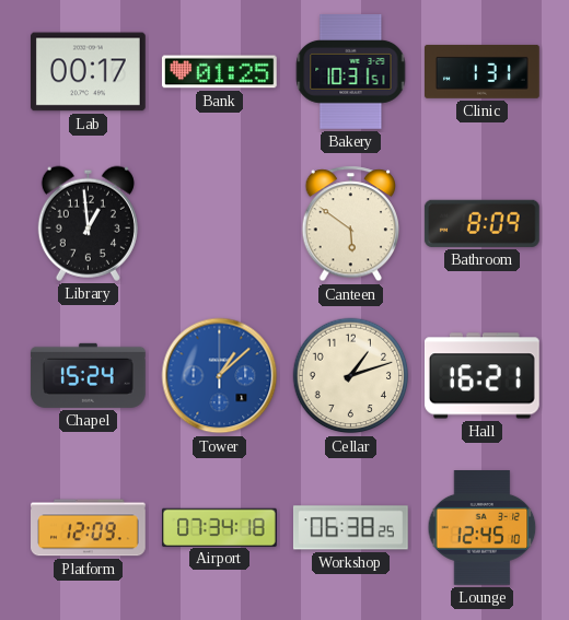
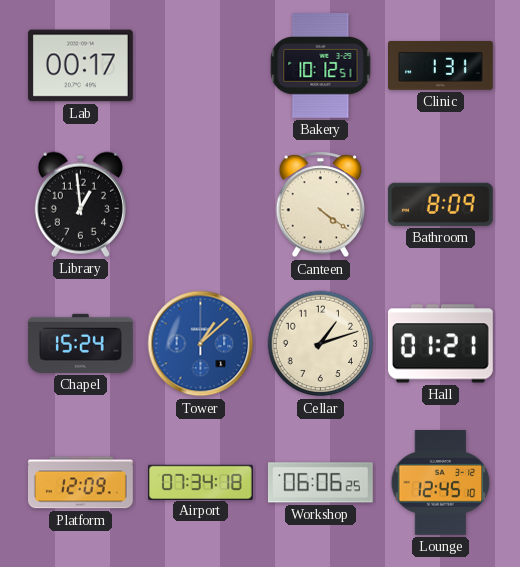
Bank: 01:25 -> none
Bakery: 10:31 -> 10:12
Canteen: 5:51 -> 4:21
Hall: 16:21 -> 01:21
Workshop: 06:38 -> 06:06
